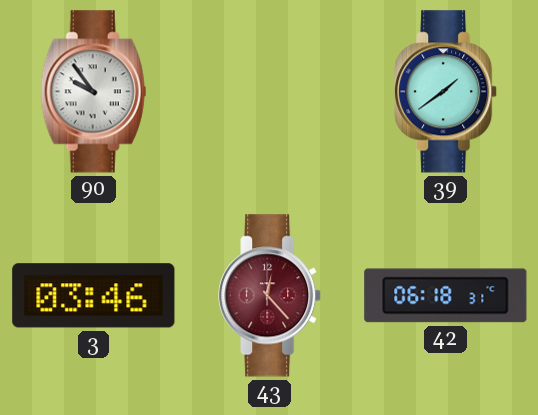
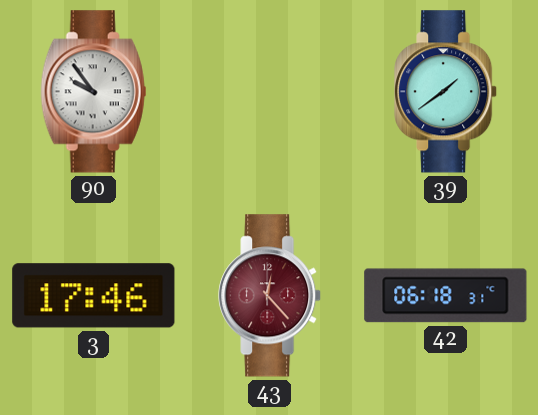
3: 03:46 -> 17:46
